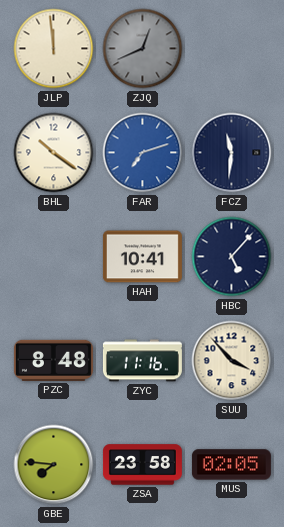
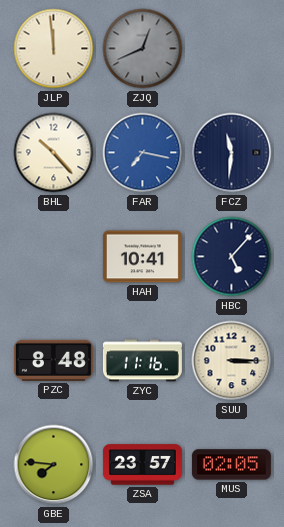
BHL: 10:21 -> 10:23
FAR: 7:12 -> 7:17
SUU: 3:53 -> 3:15
ZSA: 23:58 -> 23:57
